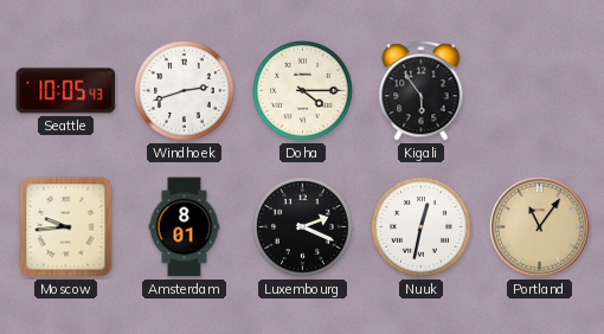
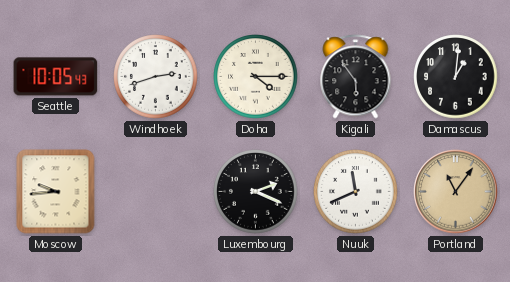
Damascus: none -> 1:01
Amsterdam: 8:01 -> none
Nuuk: 12:32 -> 11:41
